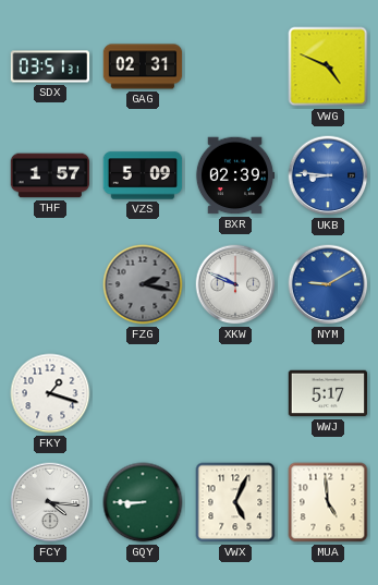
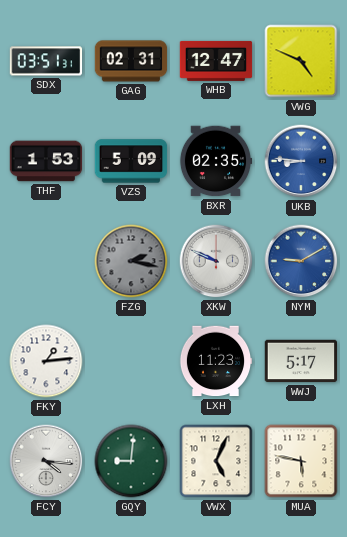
WHB: none -> 12:47
THF: 1:57 -> 1:53
BXR: 02:39 -> 02:35
FKY: 1:18 -> 1:14
LXH: none -> 11:23
GQY: 8:45 -> 9:01
MUA: 4:59 -> 5:47
